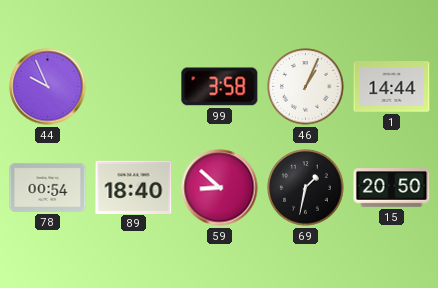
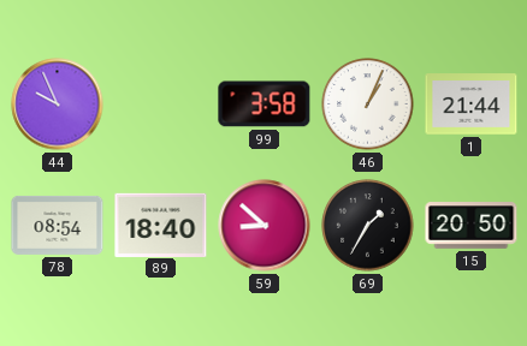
1: 14:44 -> 21:44
78: 00:54 -> 08:54
69: 1:32 -> 1:35
